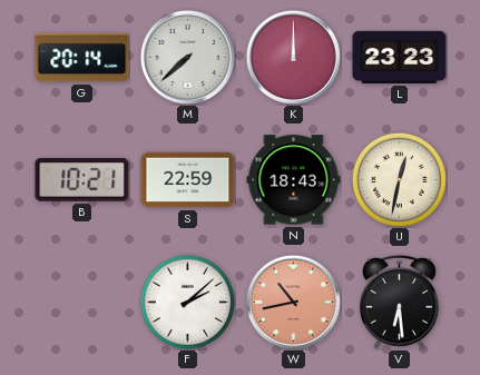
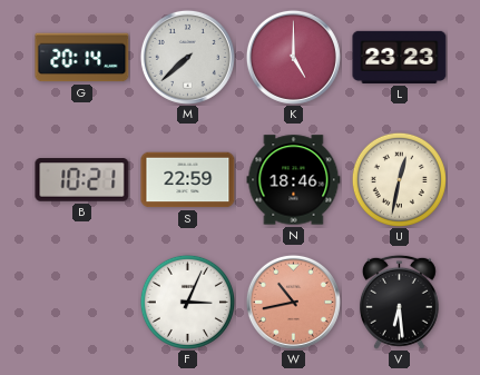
K: 12:00 -> 5:00
N: 18:43 -> 18:46
F: 2:08 -> 3:04
